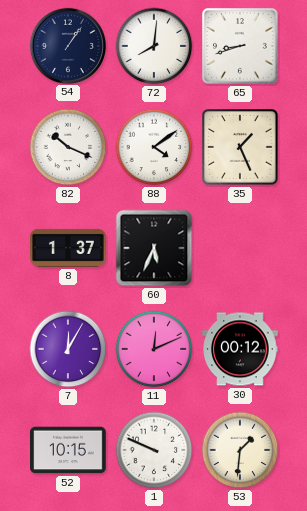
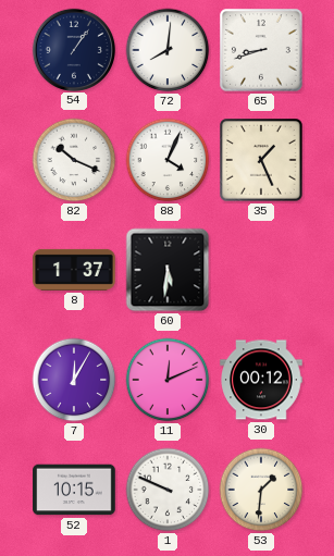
88: 4:09 -> 4:04
60: 5:34 -> 5:31
